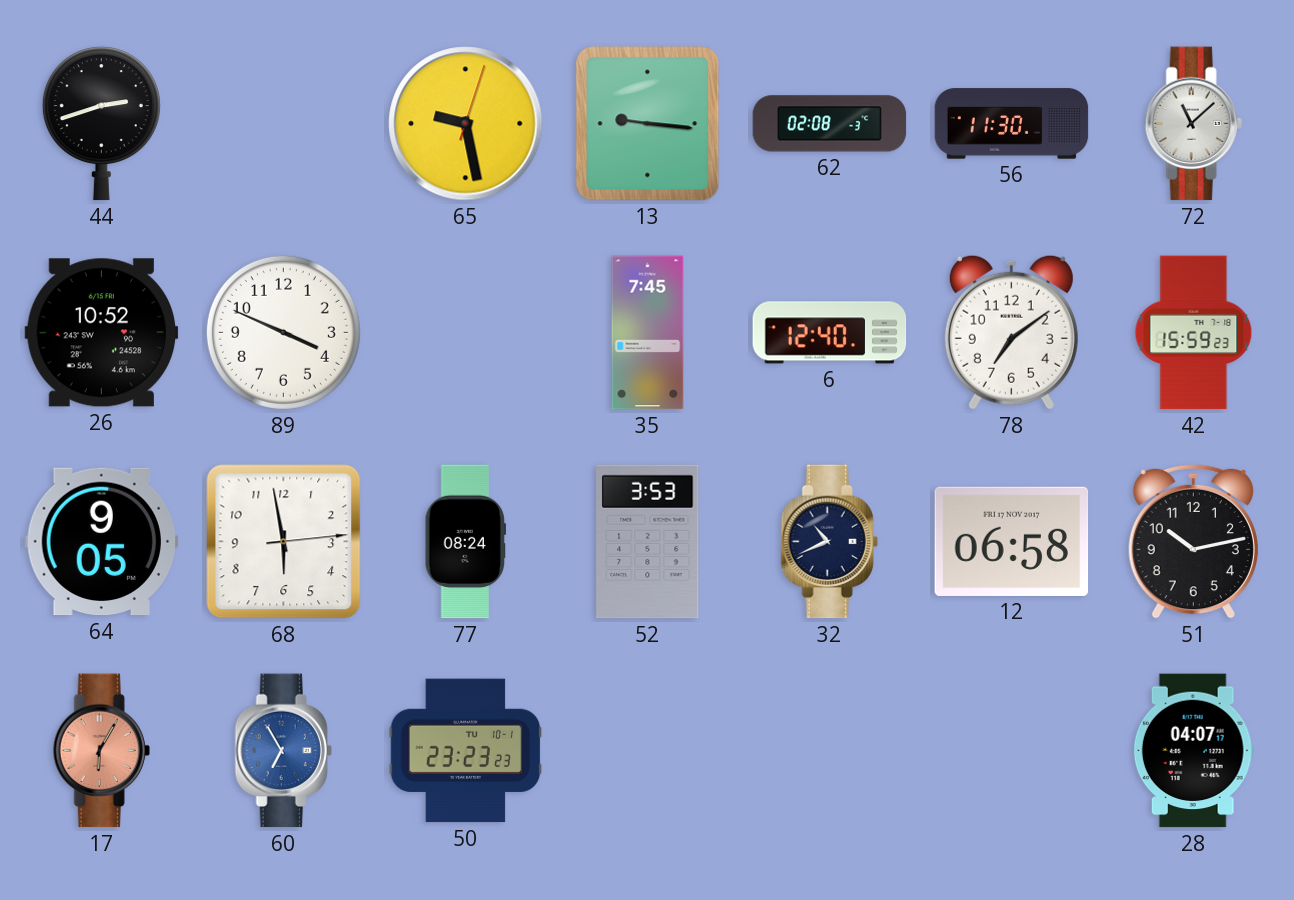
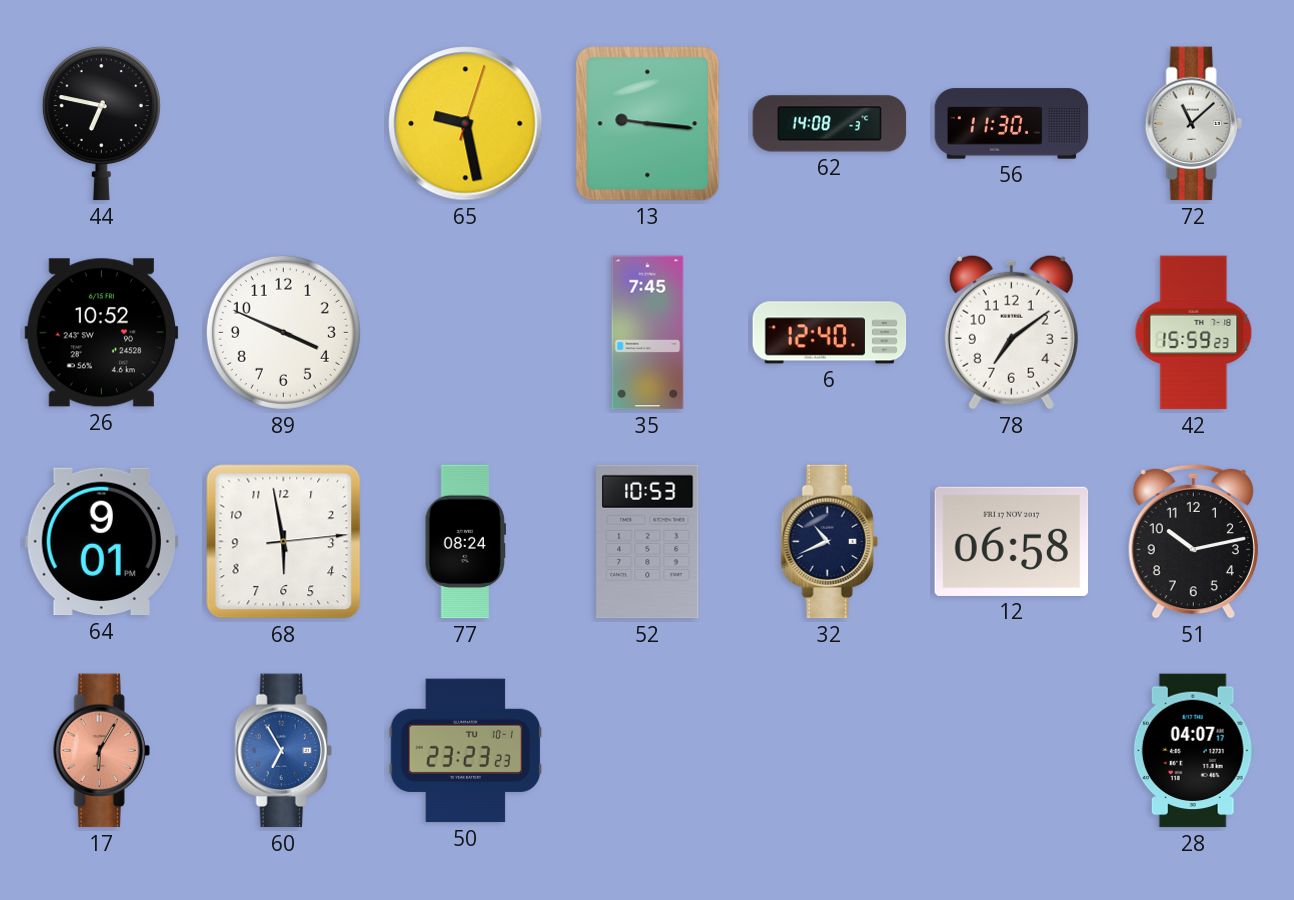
44: 2:42 -> 6:47
62: 02:08 -> 14:08
64: 9:05 -> 9:01
52: 3:53 -> 10:53
